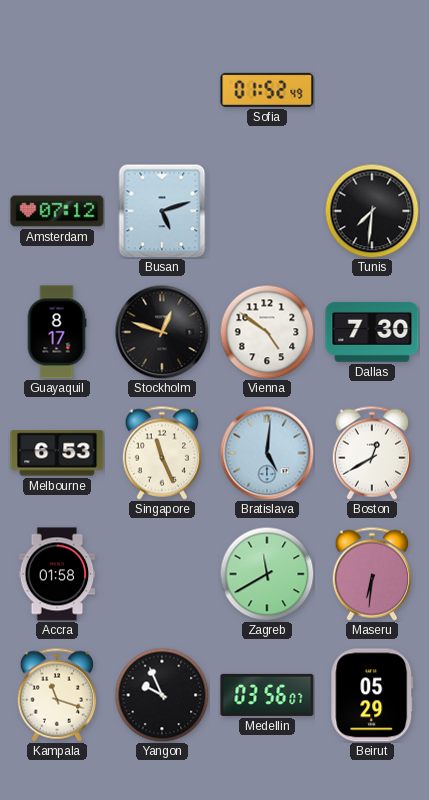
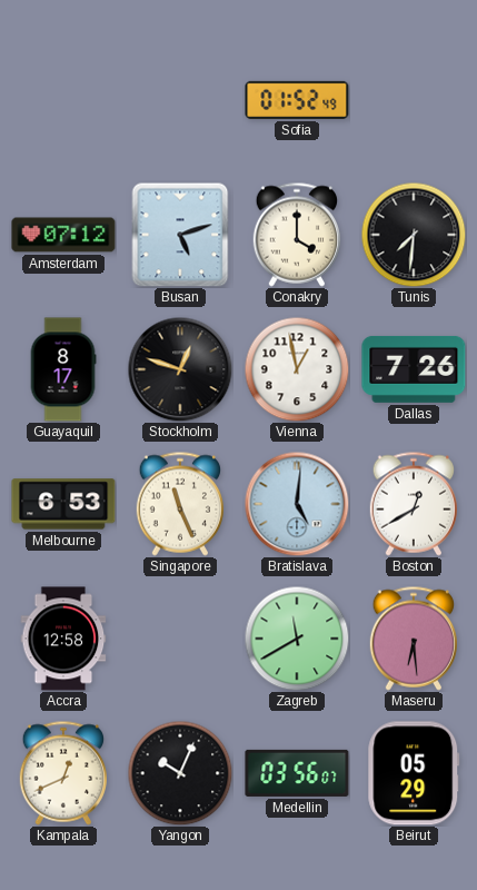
Conakry: none -> 4:00
Vienna: 4:51 -> 12:58
Dallas: 7:30 -> 7:26
Accra: 01:58 -> 12:58
Maseru: 6:31 -> 6:29
Kampala: 11:18 -> 12:41
Yangon: 9:56 -> 10:04
